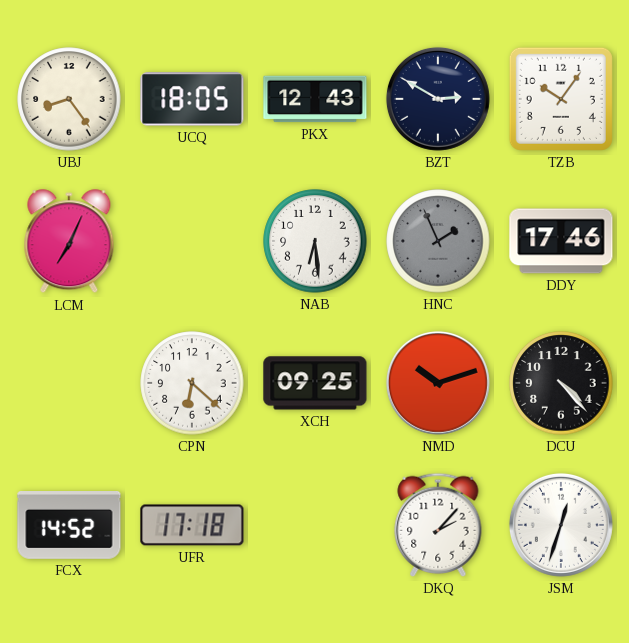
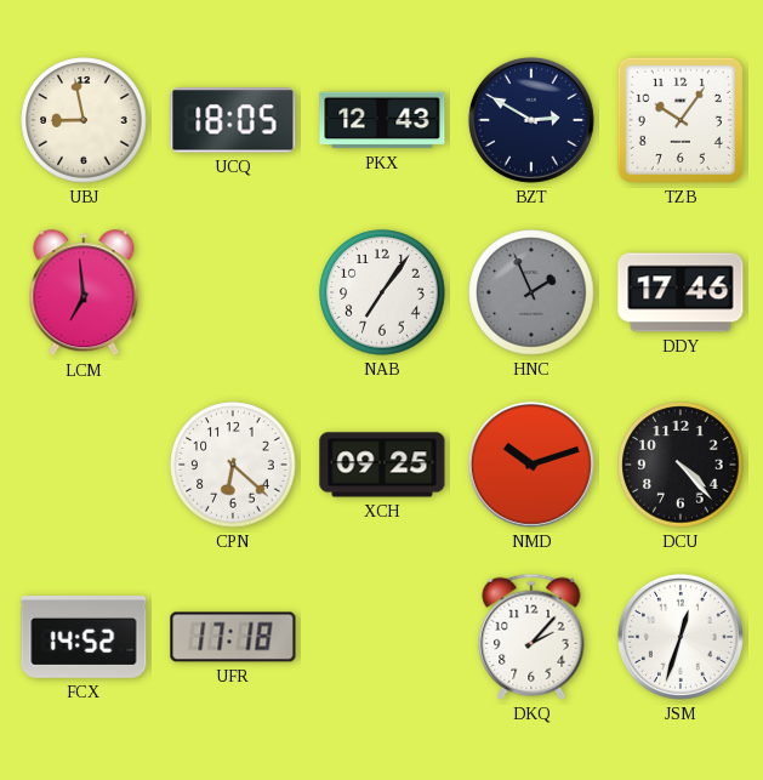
UBJ: 8:24 -> 8:58
LCM: 7:04 -> 6:59
NAB: 6:29 -> 7:06
